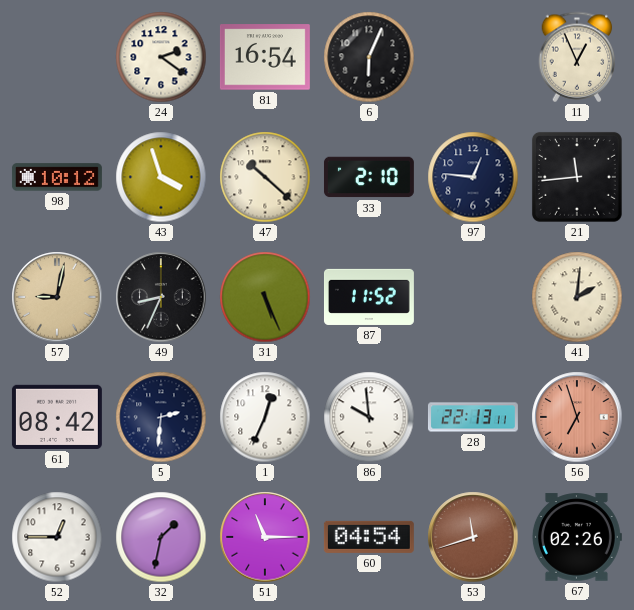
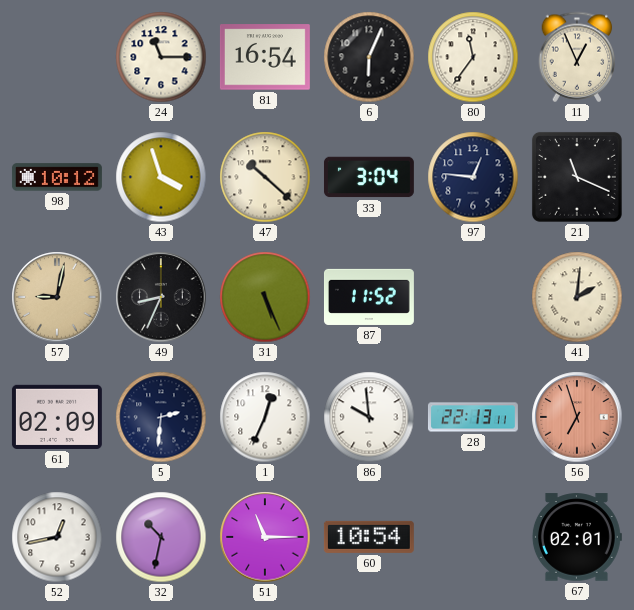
24: 2:21 -> 11:15
80: none -> 11:36
33: 2:10 -> 3:04
21: 11:44 -> 11:19
61: 08:42 -> 02:09
52: 12:45 -> 12:43
32: 1:32 -> 10:32
60: 04:54 -> 10:54
53: 11:42 -> none
67: 02:26 -> 02:01
